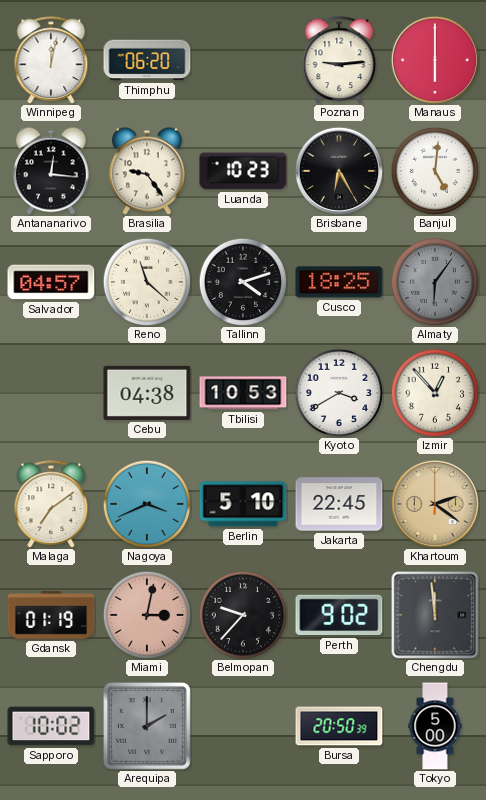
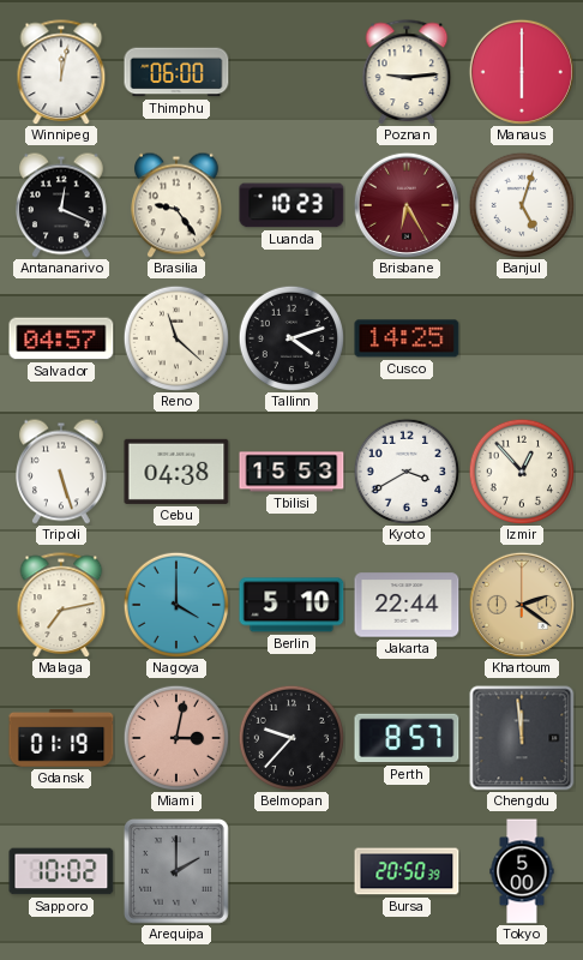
Thimphu: 06:20 -> 06:00
Antananarivo: 12:16 -> 12:19
Brisbane dial: black -> burgundy
Banjul: 5:01 -> 5:03
Cusco: 18:25 -> 14:25
Almaty: 6:06 -> none
Tripoli: none -> 5:27
Tbilisi: 10:53 -> 15:53
Malaga: 7:09 -> 7:13
Nagoya: 3:41 -> 4:00
Jakarta: 22:45 -> 22:44
Perth: 9:02 -> 8:57
